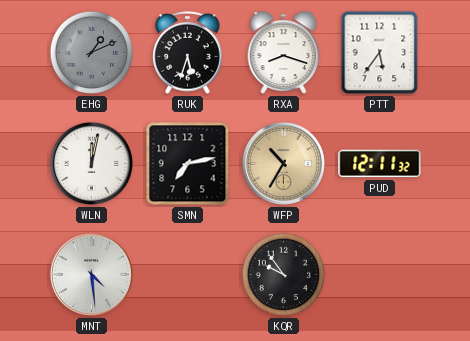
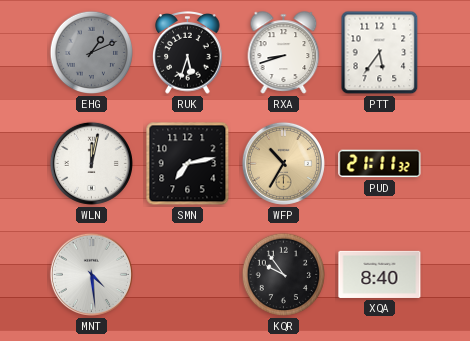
RXA: 8:18 -> 8:42
PUD: 12:11 -> 21:11
XQA: none -> 8:40
